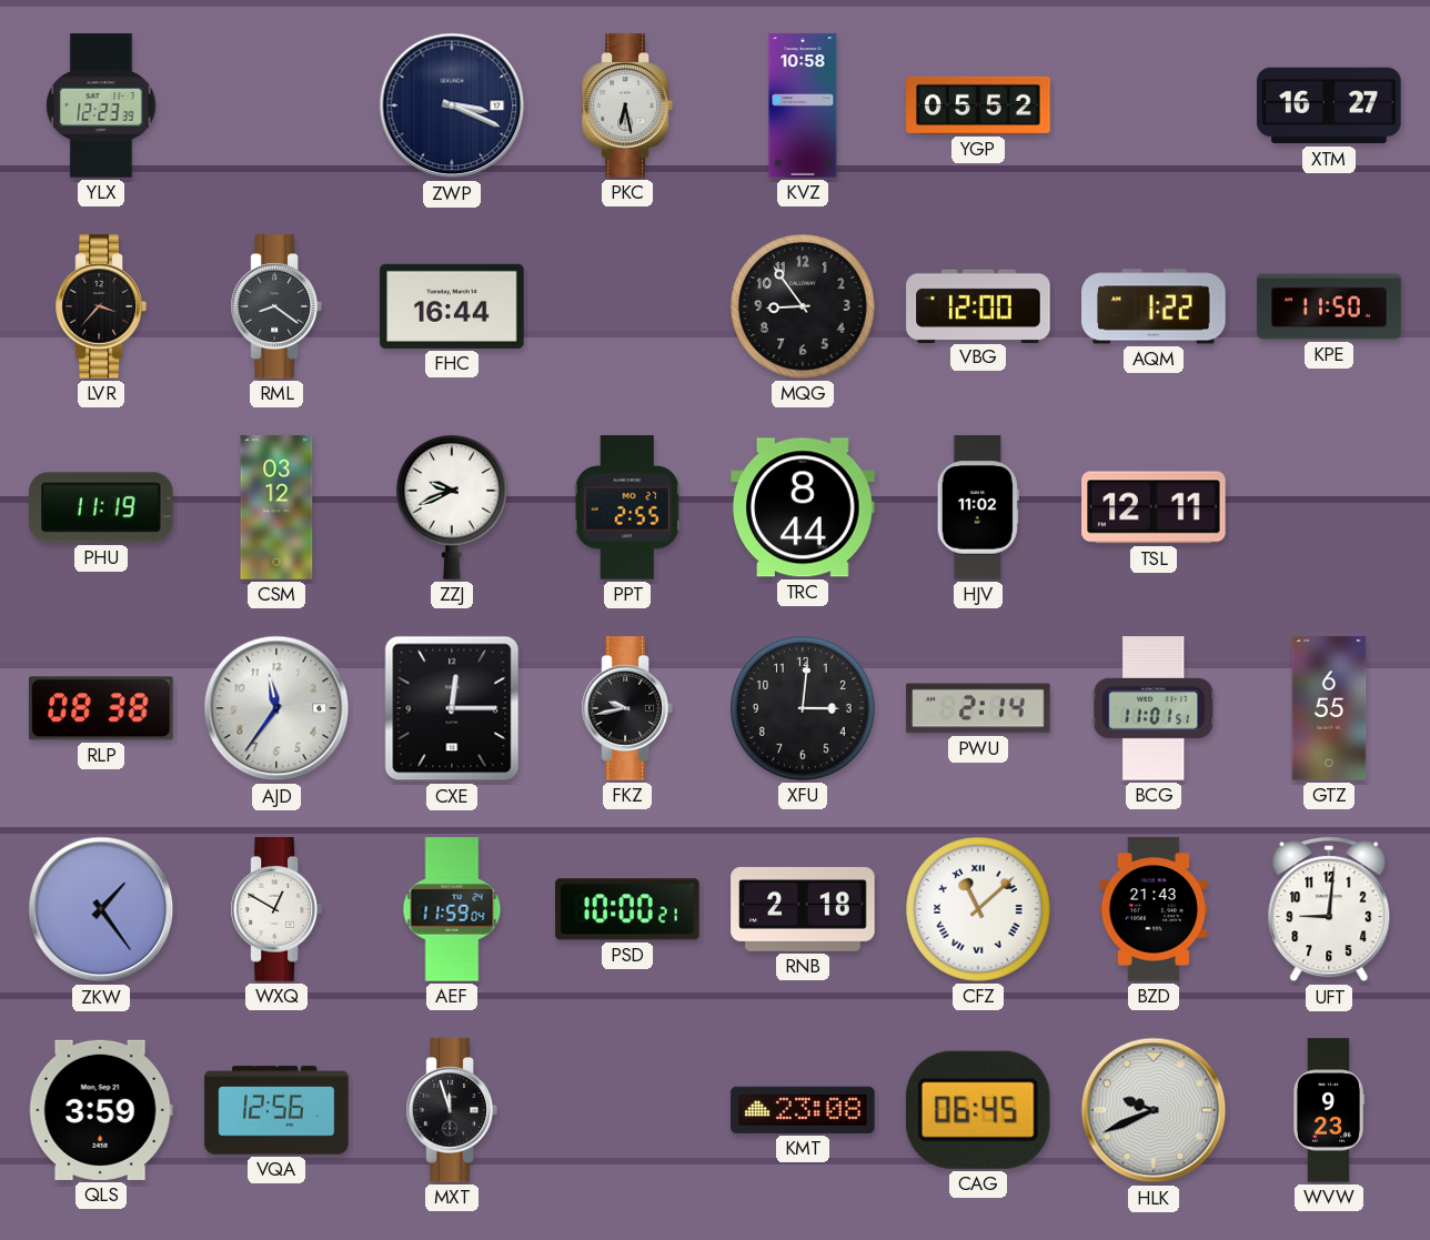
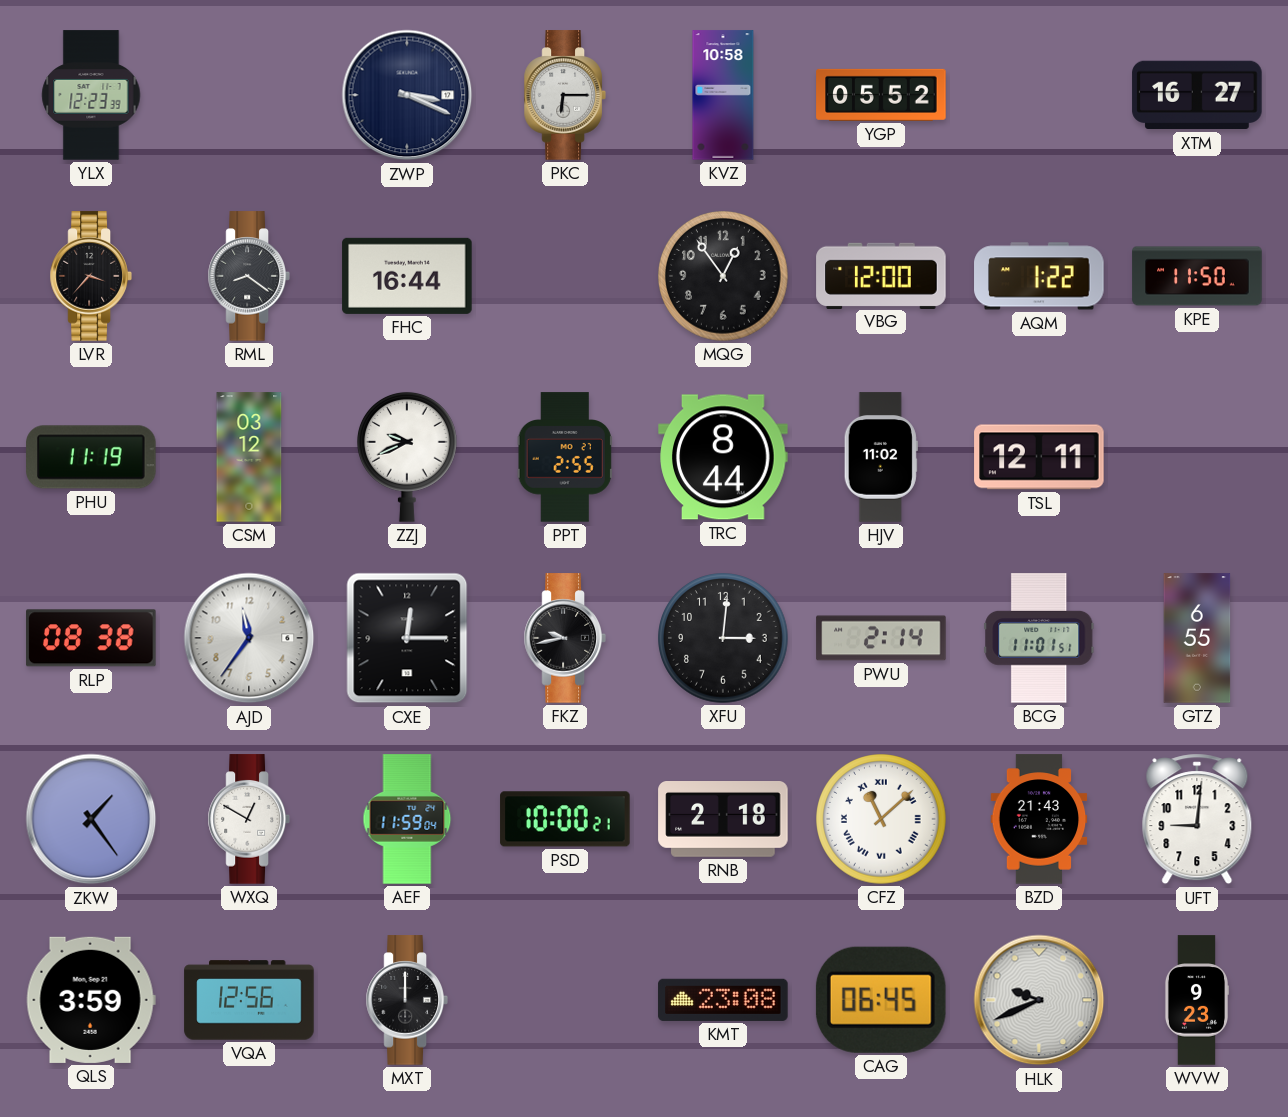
PKC: 6:28 -> 6:15
MQG: 8:54 -> 12:54
MXT: 11:57 -> 12:00
